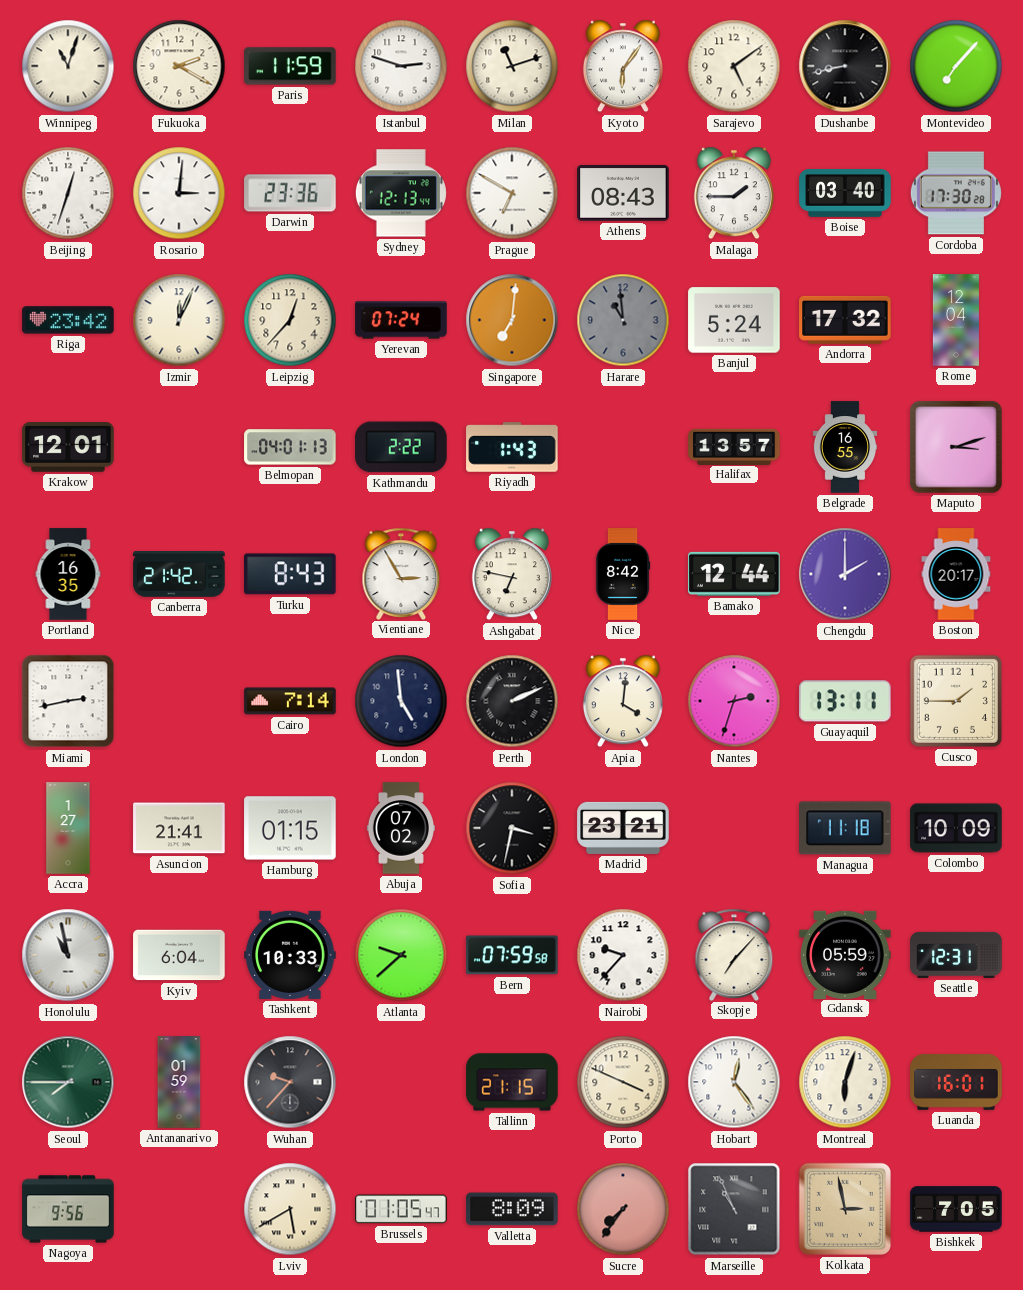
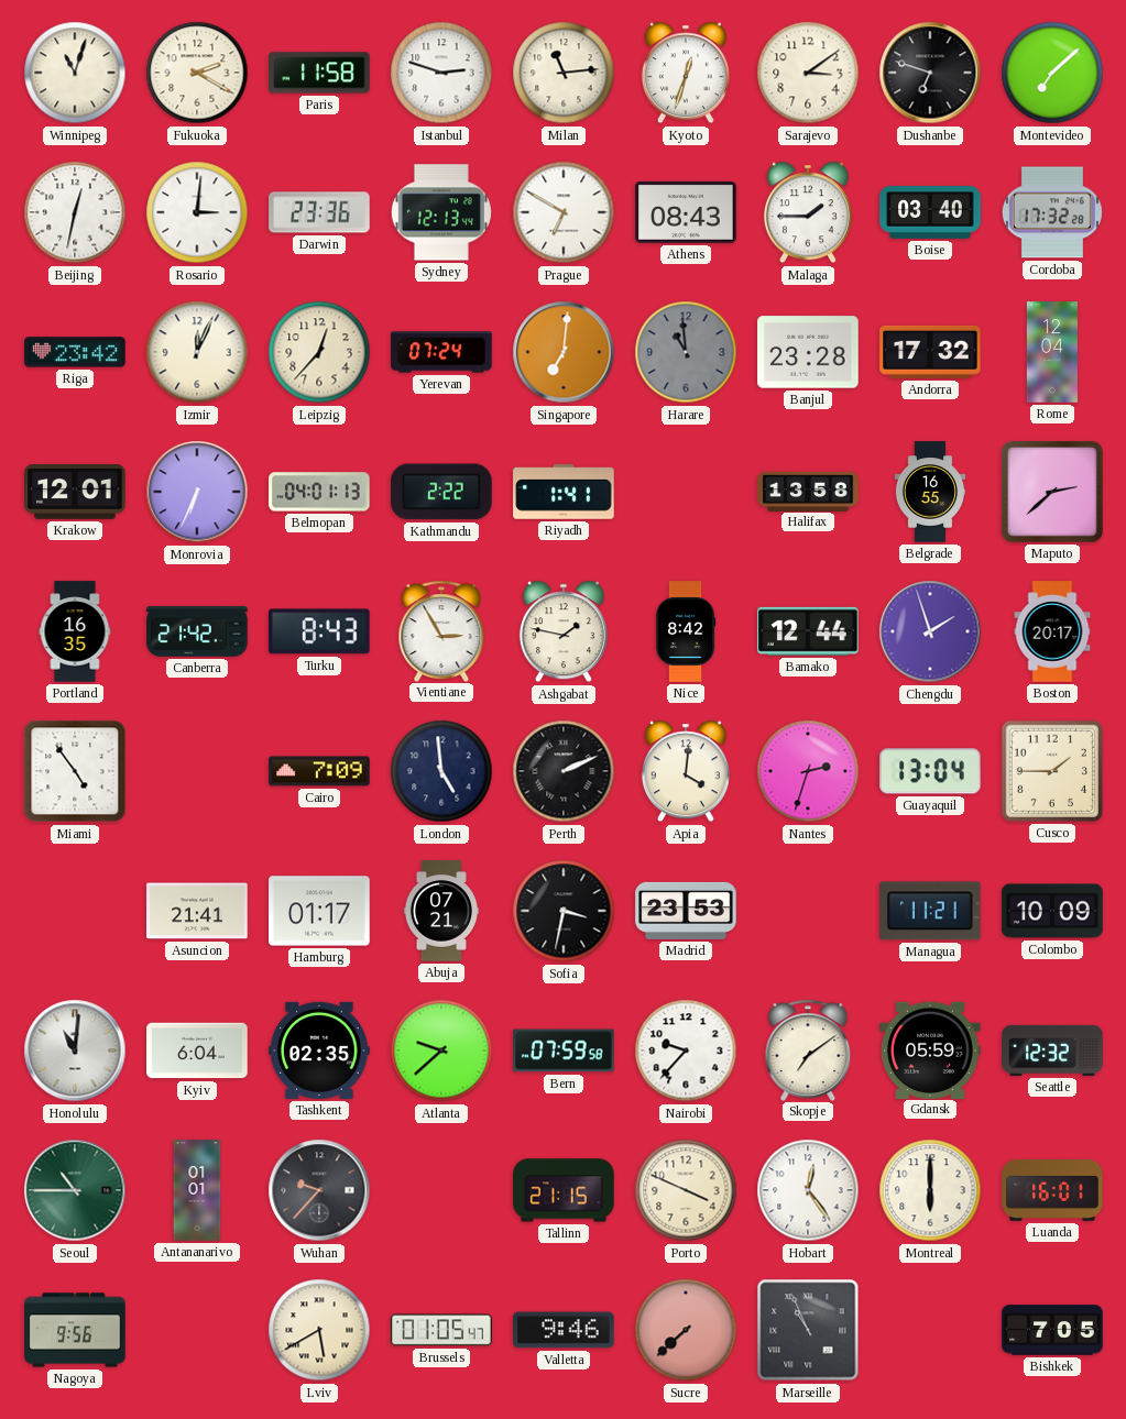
Paris: 11:59 -> 11:58
Milan: 11:12 -> 11:14
Kyoto: 6:06 -> 12:33
Sarajevo: 5:09 -> 3:09
Dushanbe: 8:43 -> 6:48
Montevideo: 7:07 -> 7:08
Beijing: 12:33 -> 12:32
Cordoba: 17:30 -> 17:32
Banjul: 5:24 -> 23:28
Monrovia: none -> 6:34
Riyadh: 1:43 -> 1:41
Halifax: 13:57 -> 13:58
Maputo: 3:12 -> 2:38
Ashgabat: 6:47 -> 1:47
Chengdu: 2:00 -> 1:57
Miami: 2:43 -> 4:54
Cairo: 7:14 -> 7:09
Guayaquil: 13:11 -> 13:04
Accra: 1:27 -> none
Hamburg: 01:15 -> 01:17
Abuja: 07:02 -> 07:21
Madrid: 23:21 -> 23:53
Managua: 11:18 -> 11:21
Honolulu: 10:58 -> 11:01
Tashkent: 10:33 -> 02:35
Skopje: 7:07 -> 7:09
Seattle: 12:31 -> 12:32
Seoul: 7:45 -> 10:45
Antananarivo: 01:59 -> 01:01
Montreal: 6:03 -> 6:00
Valletta: 8:09 -> 9:46
Sucre: 7:36 -> 7:38
Kolkata: 2:58 -> none
